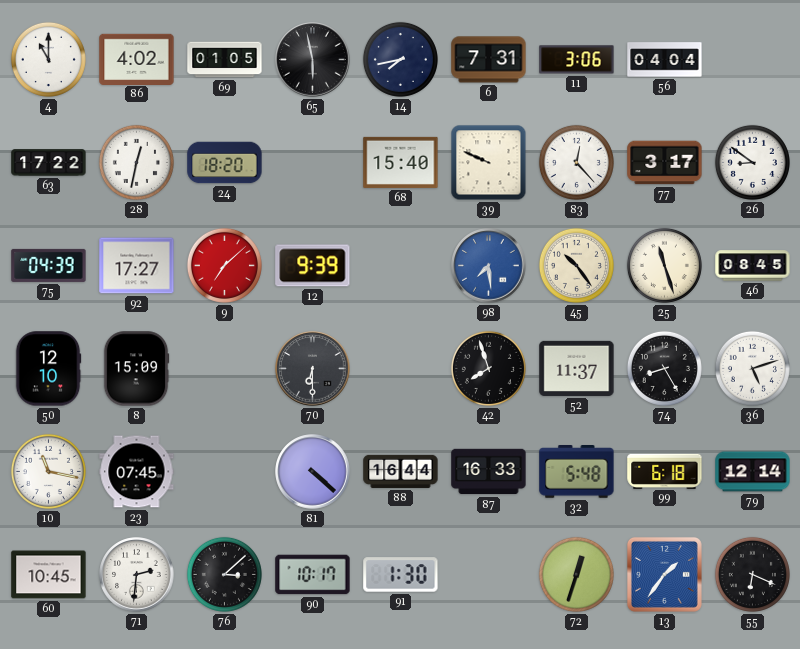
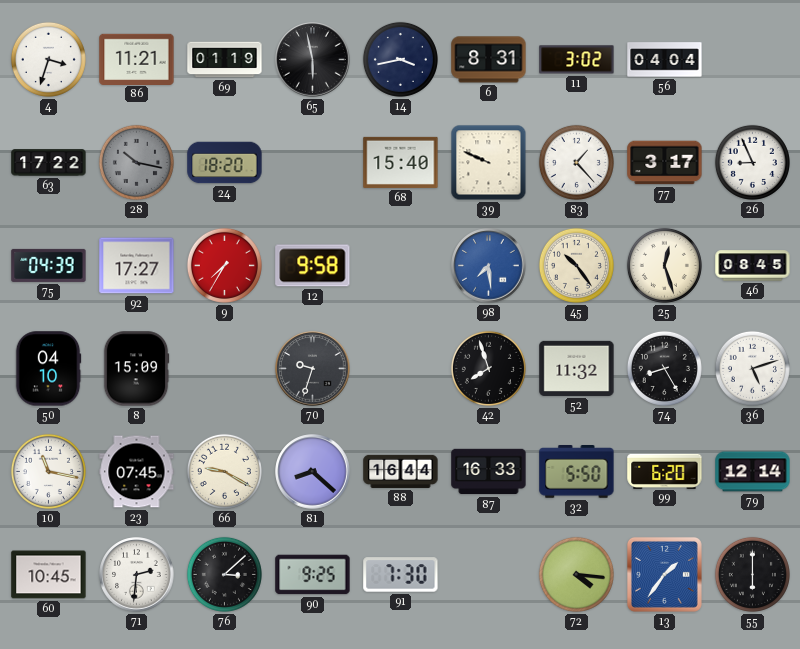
4: 11:00 -> 3:33
86: 4:02 -> 11:21
69: 01:05 -> 01:19
14: 7:43 -> 3:43
6: 7:31 -> 8:31
11: 3:06 -> 3:02
28: 12:32 -> 10:17
28 dial: white -> grey
83: 12:23 -> 1:23
26: 8:51 -> 8:56
9: 7:08 -> 7:35
12: 9:39 -> 9:58
25: 11:27 -> 12:27
50: 12:10 -> 04:10
70: 6:30 -> 9:33
52: 11:37 -> 11:32
66: none -> 9:20
81: 4:22 -> 8:22
32: 5:48 -> 5:50
99: 6:18 -> 6:20
90: 10:17 -> 9:25
91: 1:30 -> 7:30
72: 12:33 -> 4:16
55: 6:19 -> 6:00
